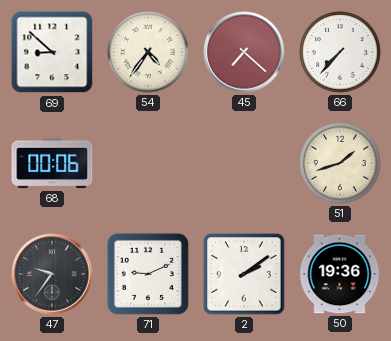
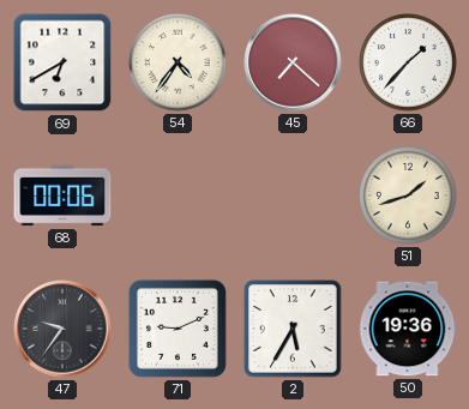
69: 8:52 -> 6:40
66: 7:37 -> 1:37
2: 2:09 -> 5:35
